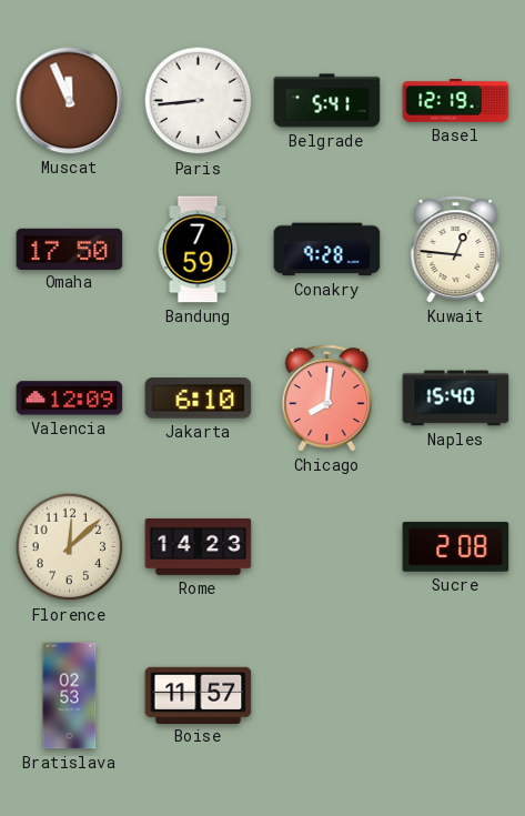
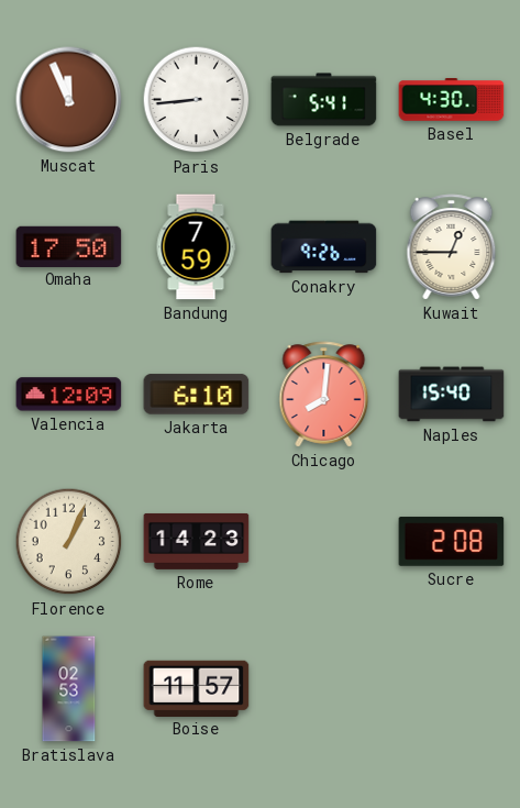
Basel: 12:19 -> 4:30
Conakry: 9:28 -> 9:26
Kuwait: 12:46 -> 12:45
Florence: 12:08 -> 1:04
